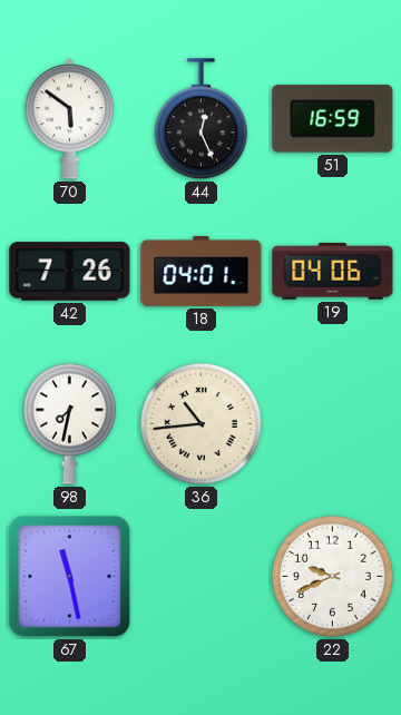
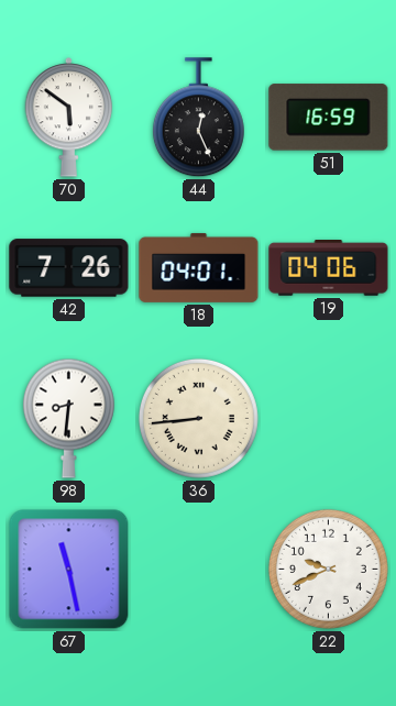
98: 7:32 -> 8:31
36: 10:44 -> 8:44
